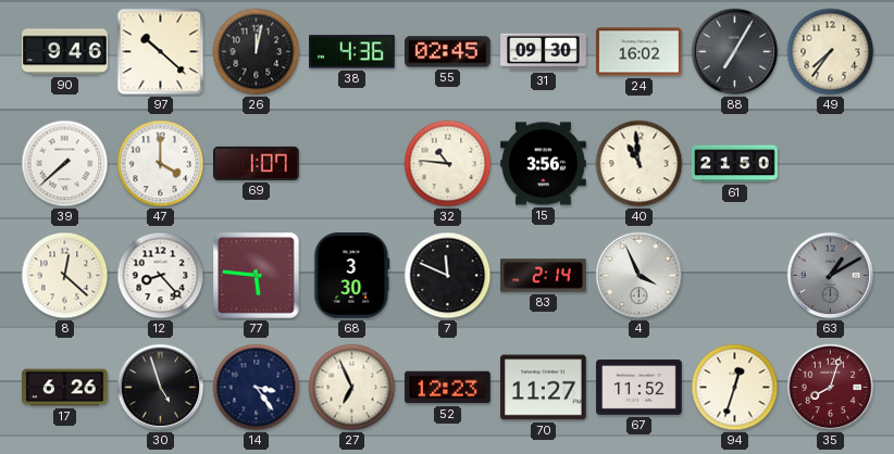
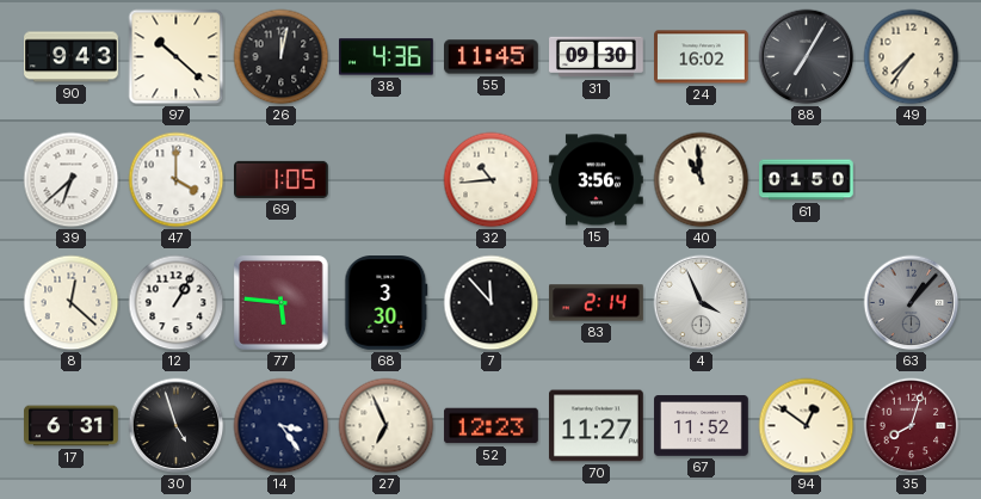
90: 9:46 -> 9:43
55: 02:45 -> 11:45
39: 7:38 -> 6:38
69: 1:07 -> 1:05
32: 10:46 -> 10:44
61: 21:50 -> 01:50
12: 8:23 -> 1:05
7: 11:49 -> 11:53
63: 1:10 -> 1:07
17: 6:26 -> 6:31
94: 12:33 -> 12:51
